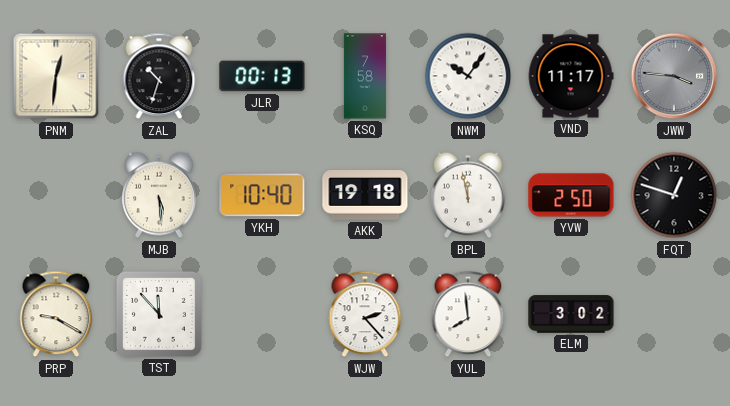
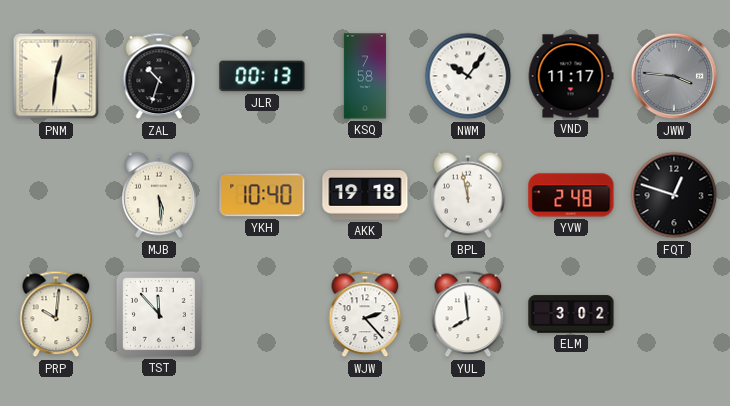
YVW: 2:50 -> 2:48
PRP: 9:20 -> 10:01
